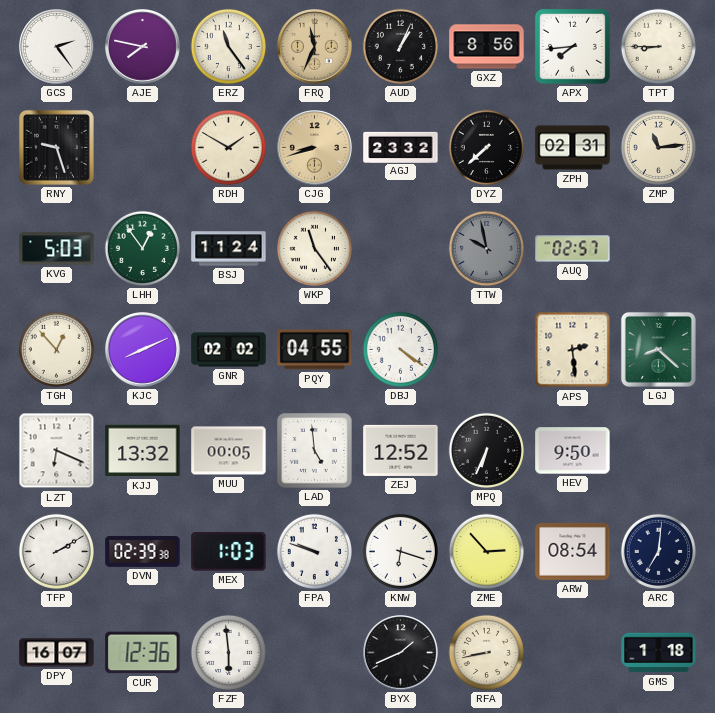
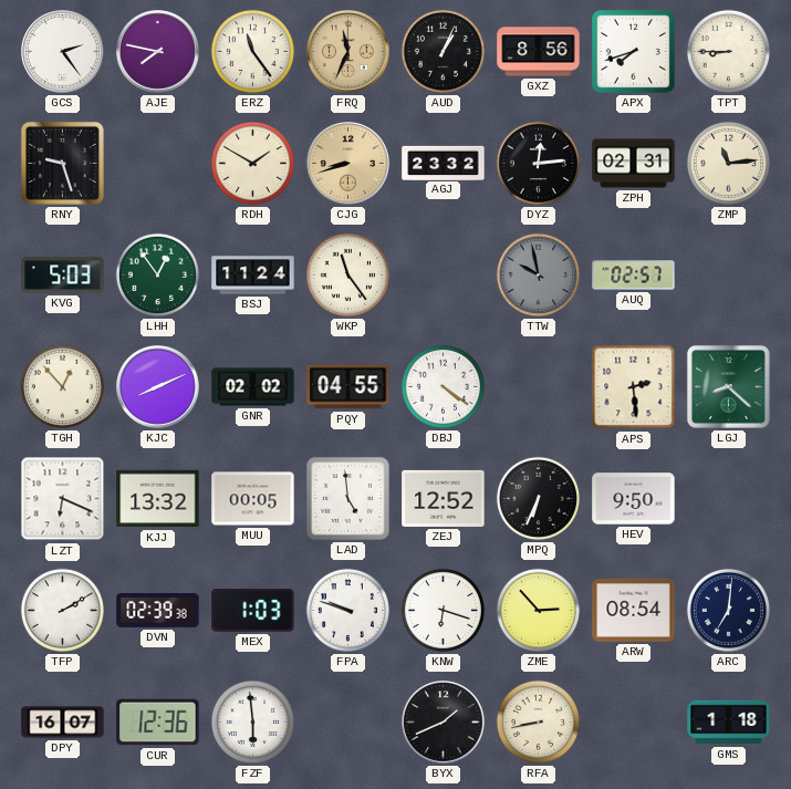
APX: 7:44 -> 7:42
DYZ: 7:38 -> 12:14
